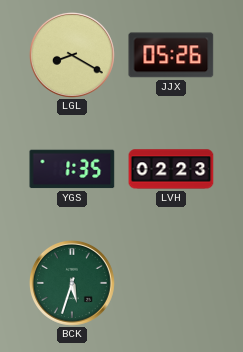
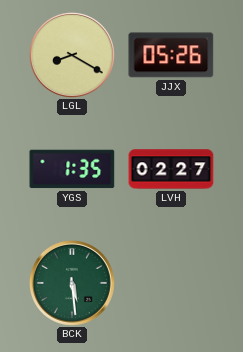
LVH: 02:23 -> 02:27
BCK: 5:33 -> 5:29
